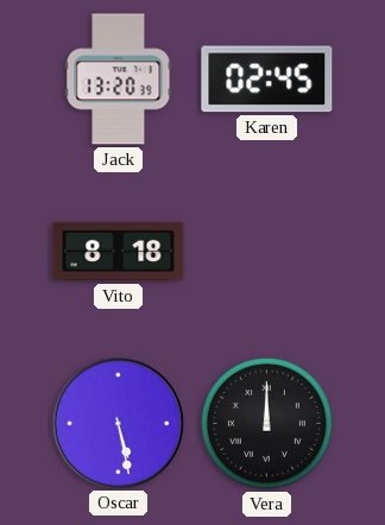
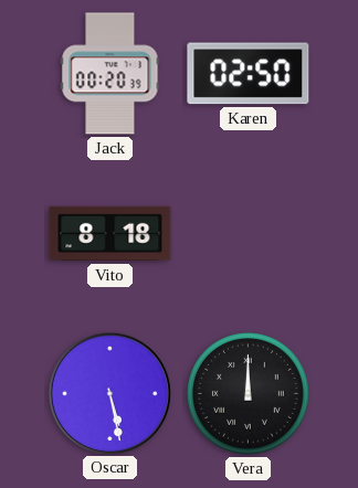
Jack: 13:20 -> 00:20
Karen: 02:45 -> 02:50
